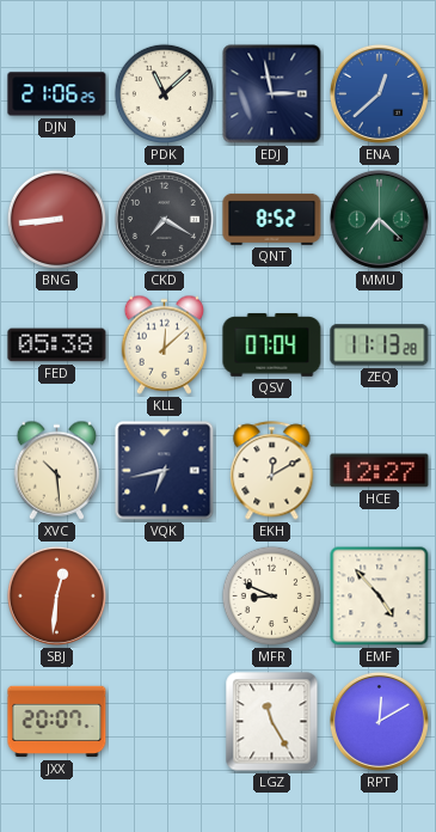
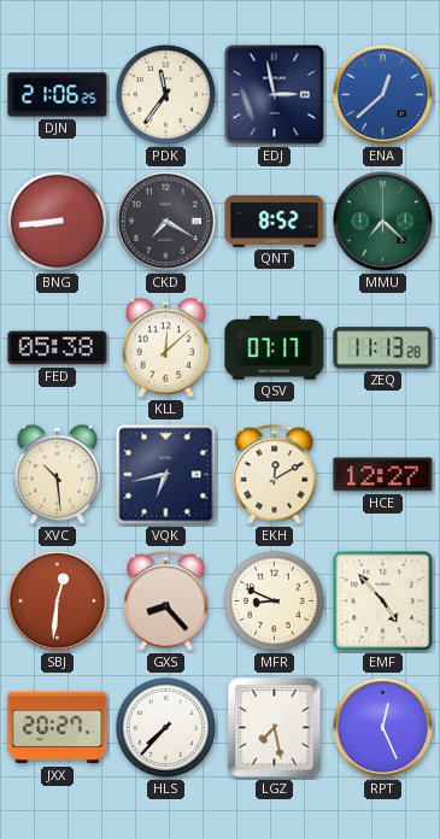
PDK: 11:08 -> 11:36
QSV: 07:04 -> 07:17
GXS: none -> 8:23
JXX: 20:07 -> 20:27
HLS: none -> 7:37
LGZ: 11:25 -> 7:28
RPT: 12:10 -> 12:26
